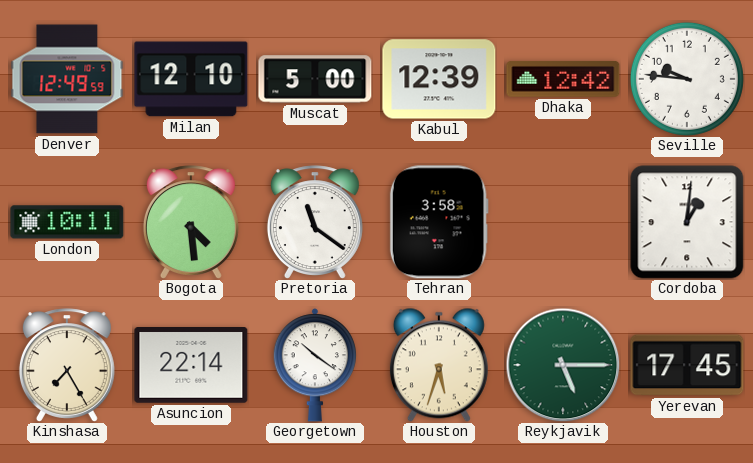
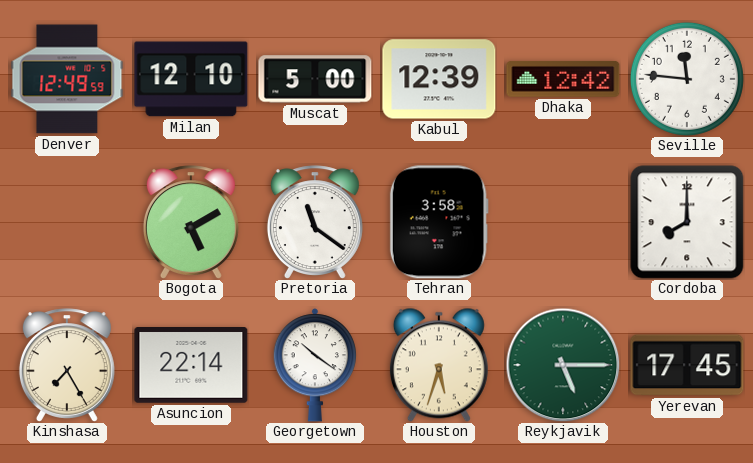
Seville: 9:46 -> 11:46
London: 10:11 -> none
Bogota: 4:29 -> 5:10
Cordoba: 1:01 -> 8:00
